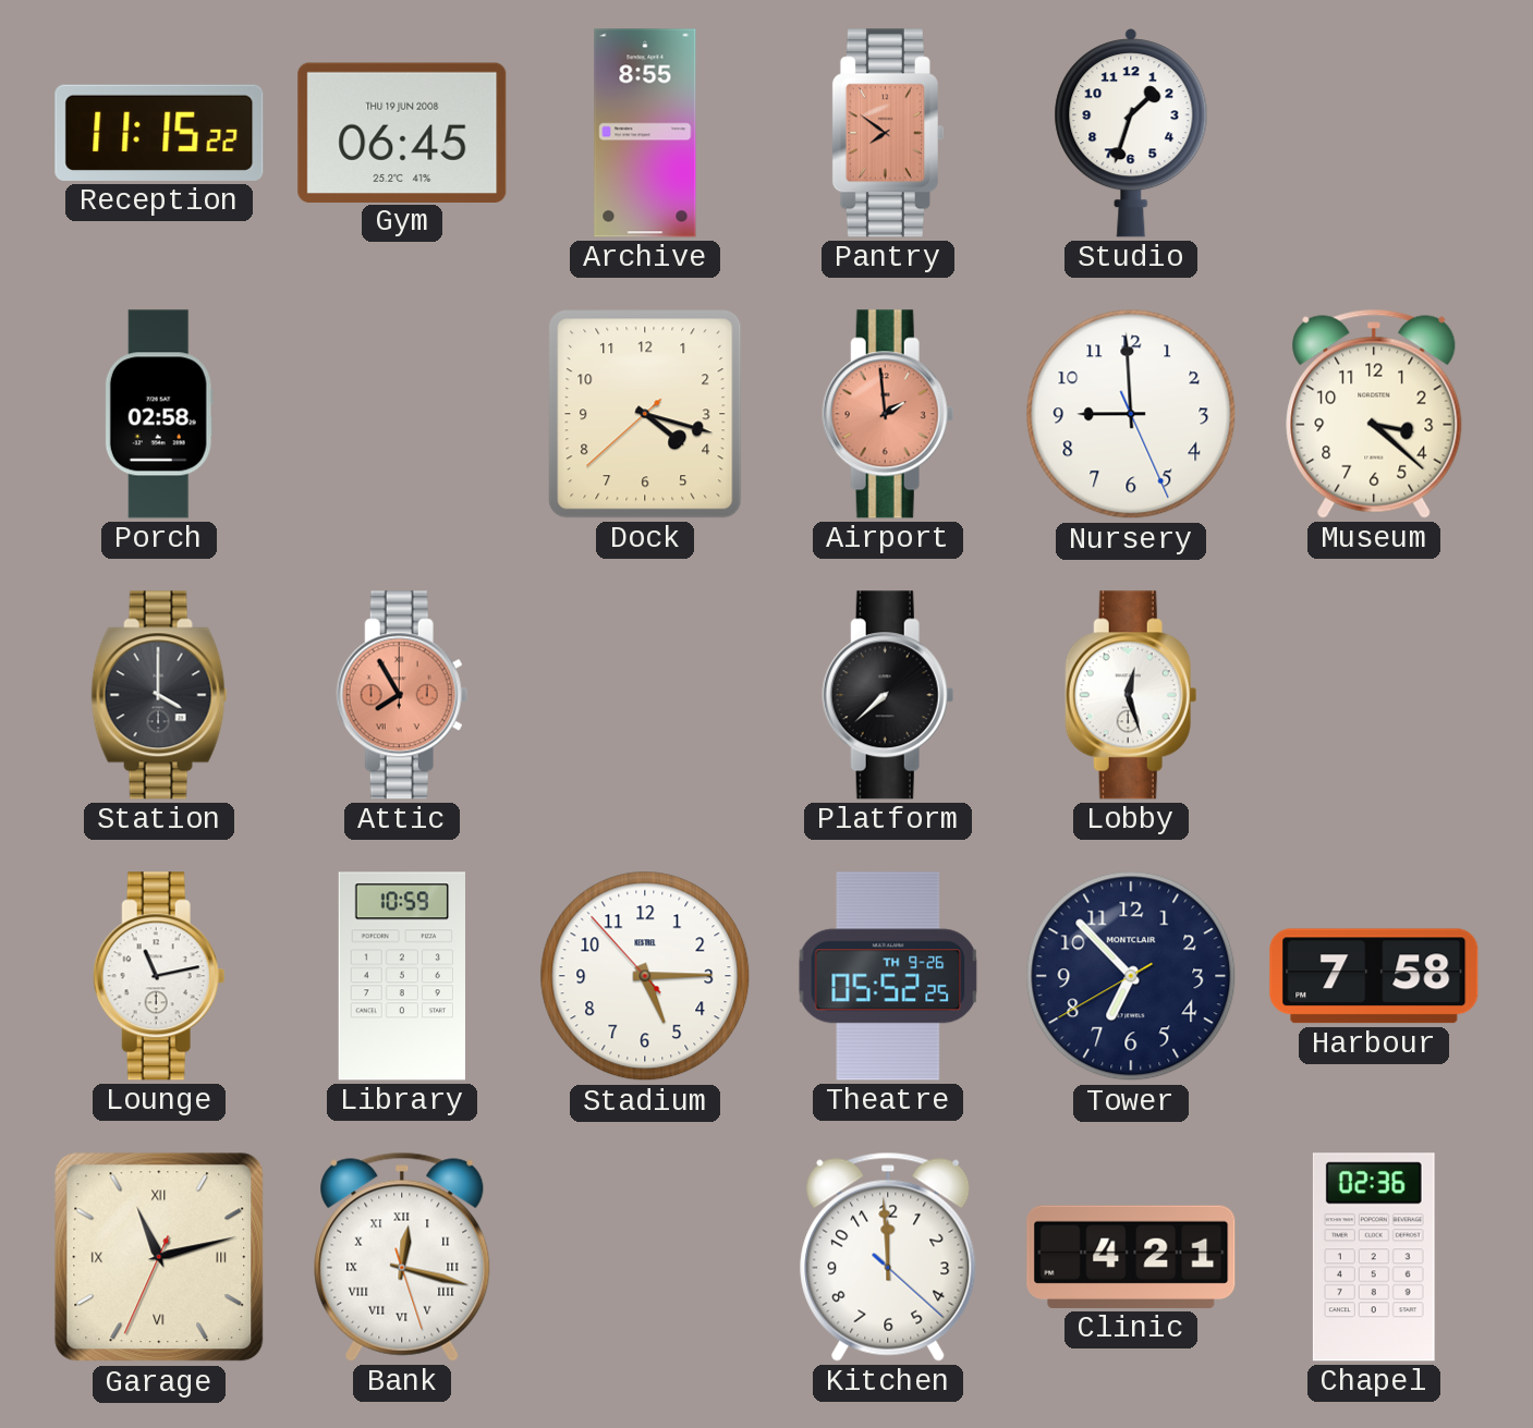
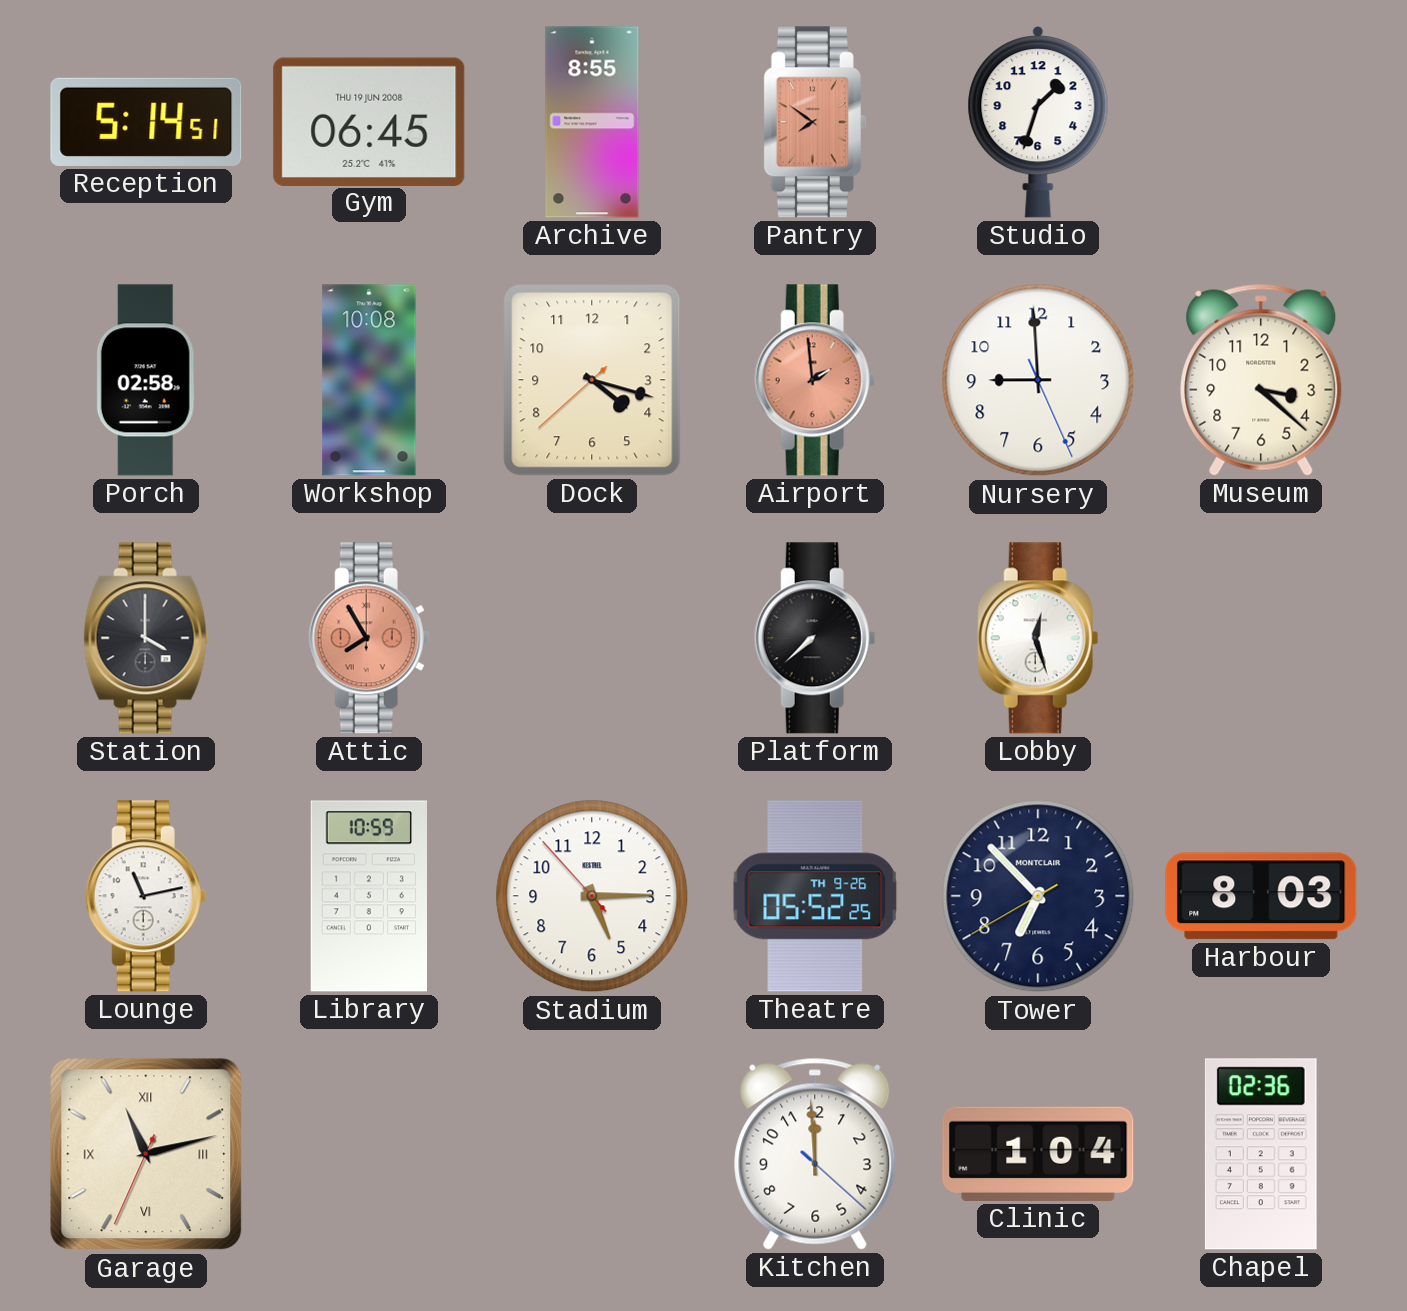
Reception: 11:15 -> 5:14
Workshop: none -> 10:08
Harbour: 7:58 -> 8:03
Bank: 12:17 -> none
Clinic: 4:21 -> 1:04
